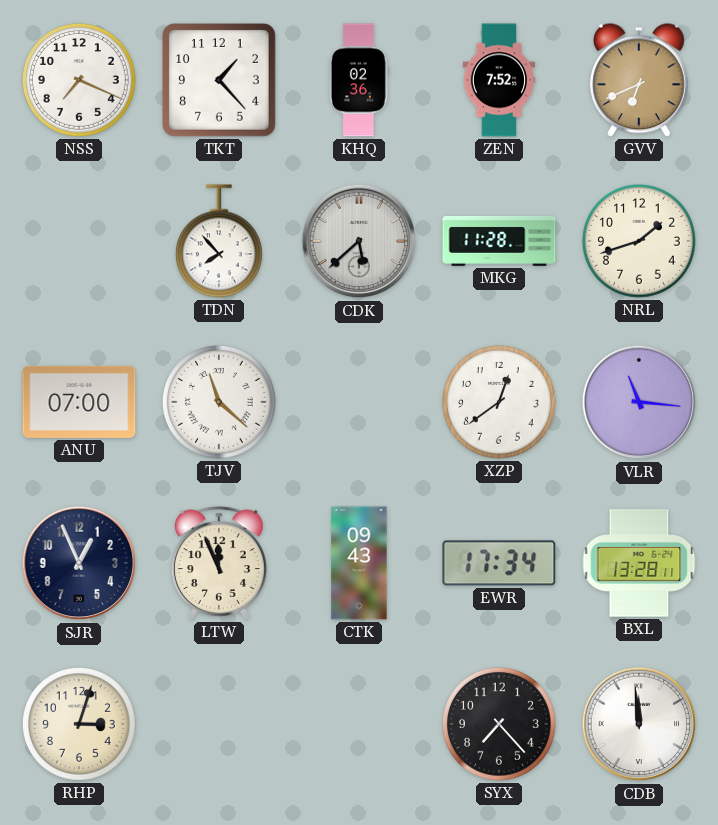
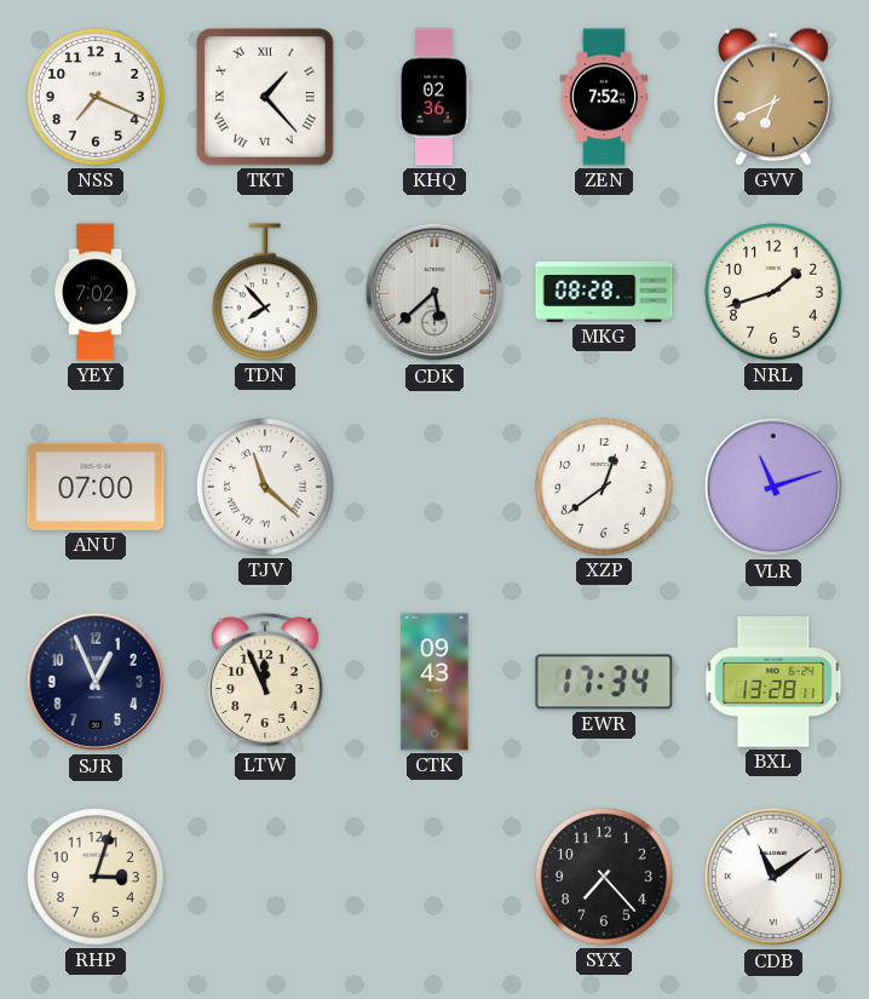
TKT numerals: Arabic -> Roman
YEY: none -> 7:02
MKG: 11:28 -> 08:28
VLR: 11:16 -> 11:12
CDB: 11:59 -> 11:09
